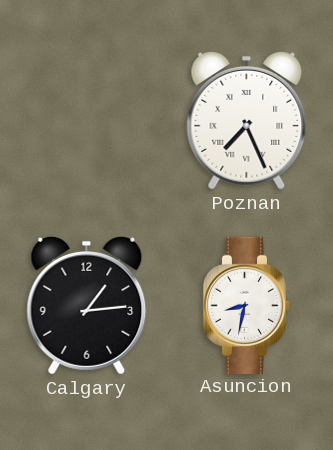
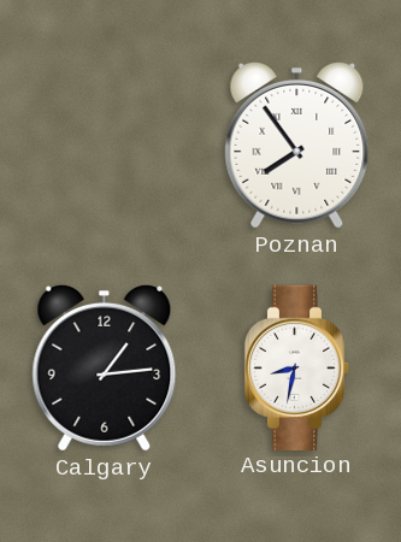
Poznan: 7:26 -> 7:54
